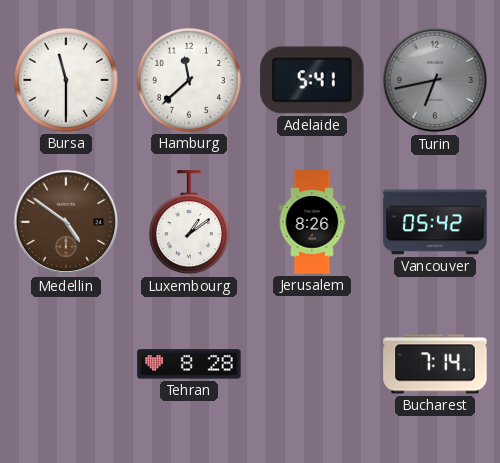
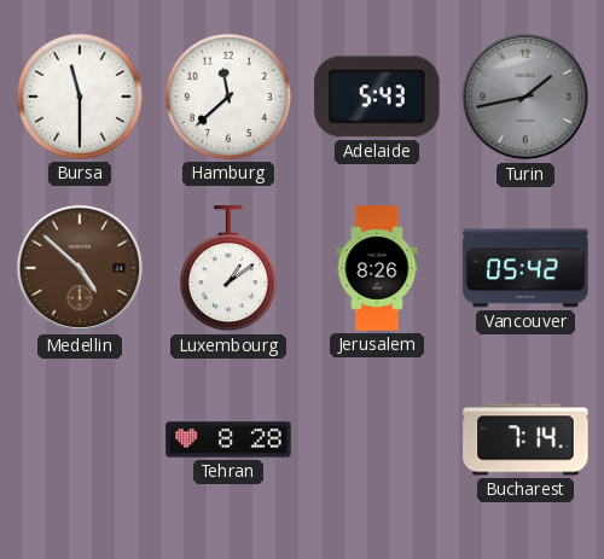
Adelaide: 5:41 -> 5:43
Turin: 6:43 -> 1:43
Medellin: 4:51 -> 4:52
